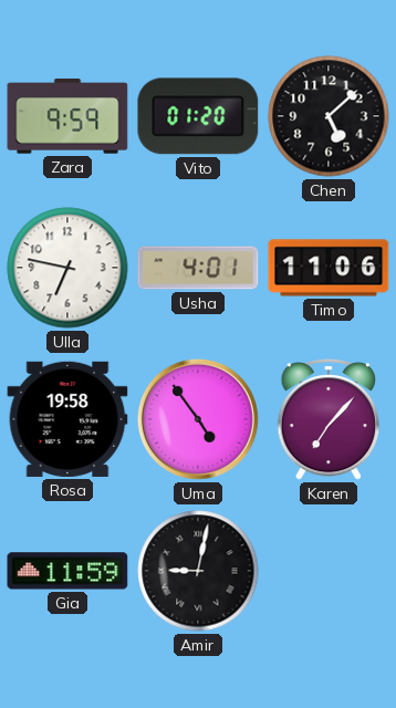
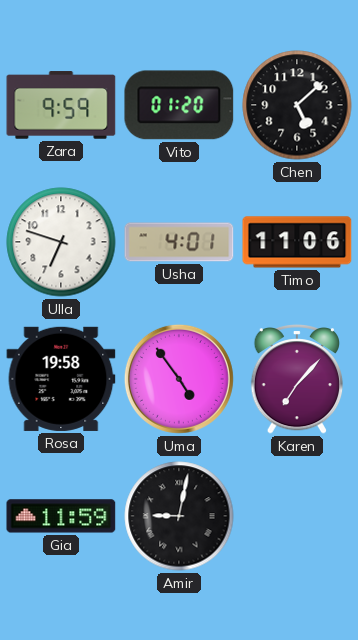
Ulla: 6:47 -> 6:48
